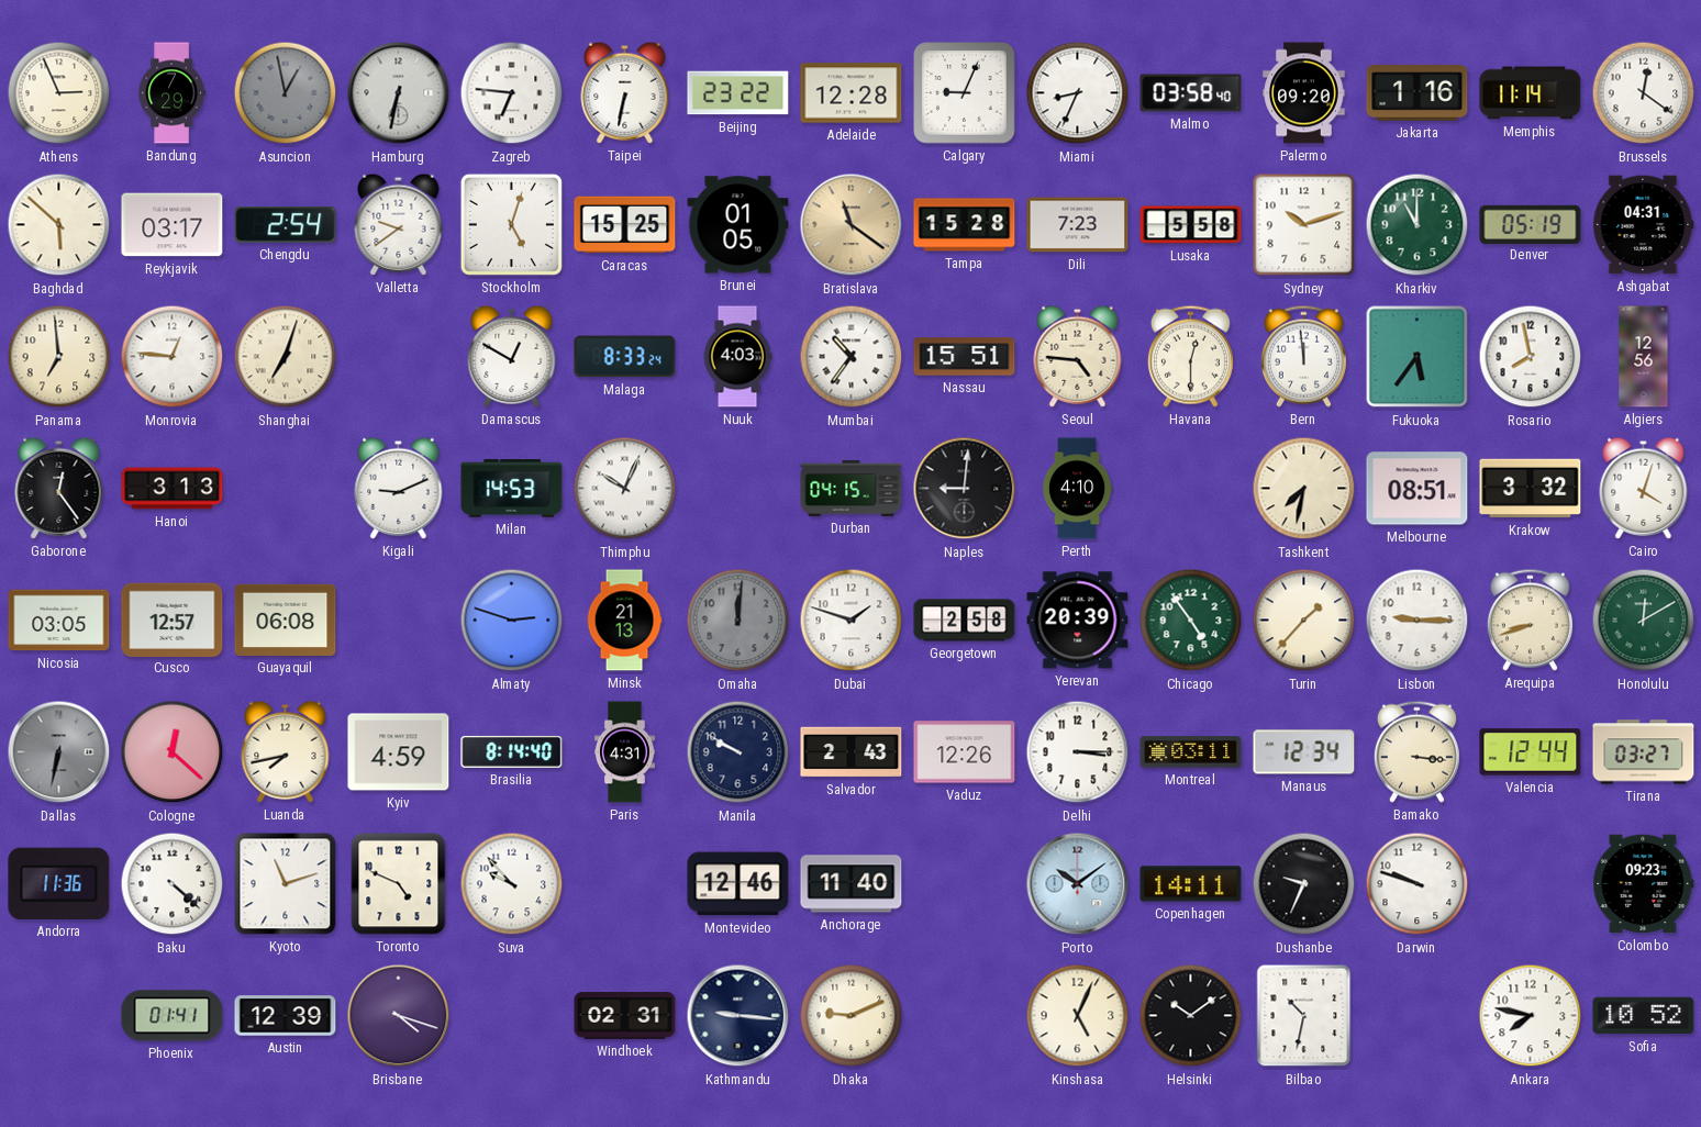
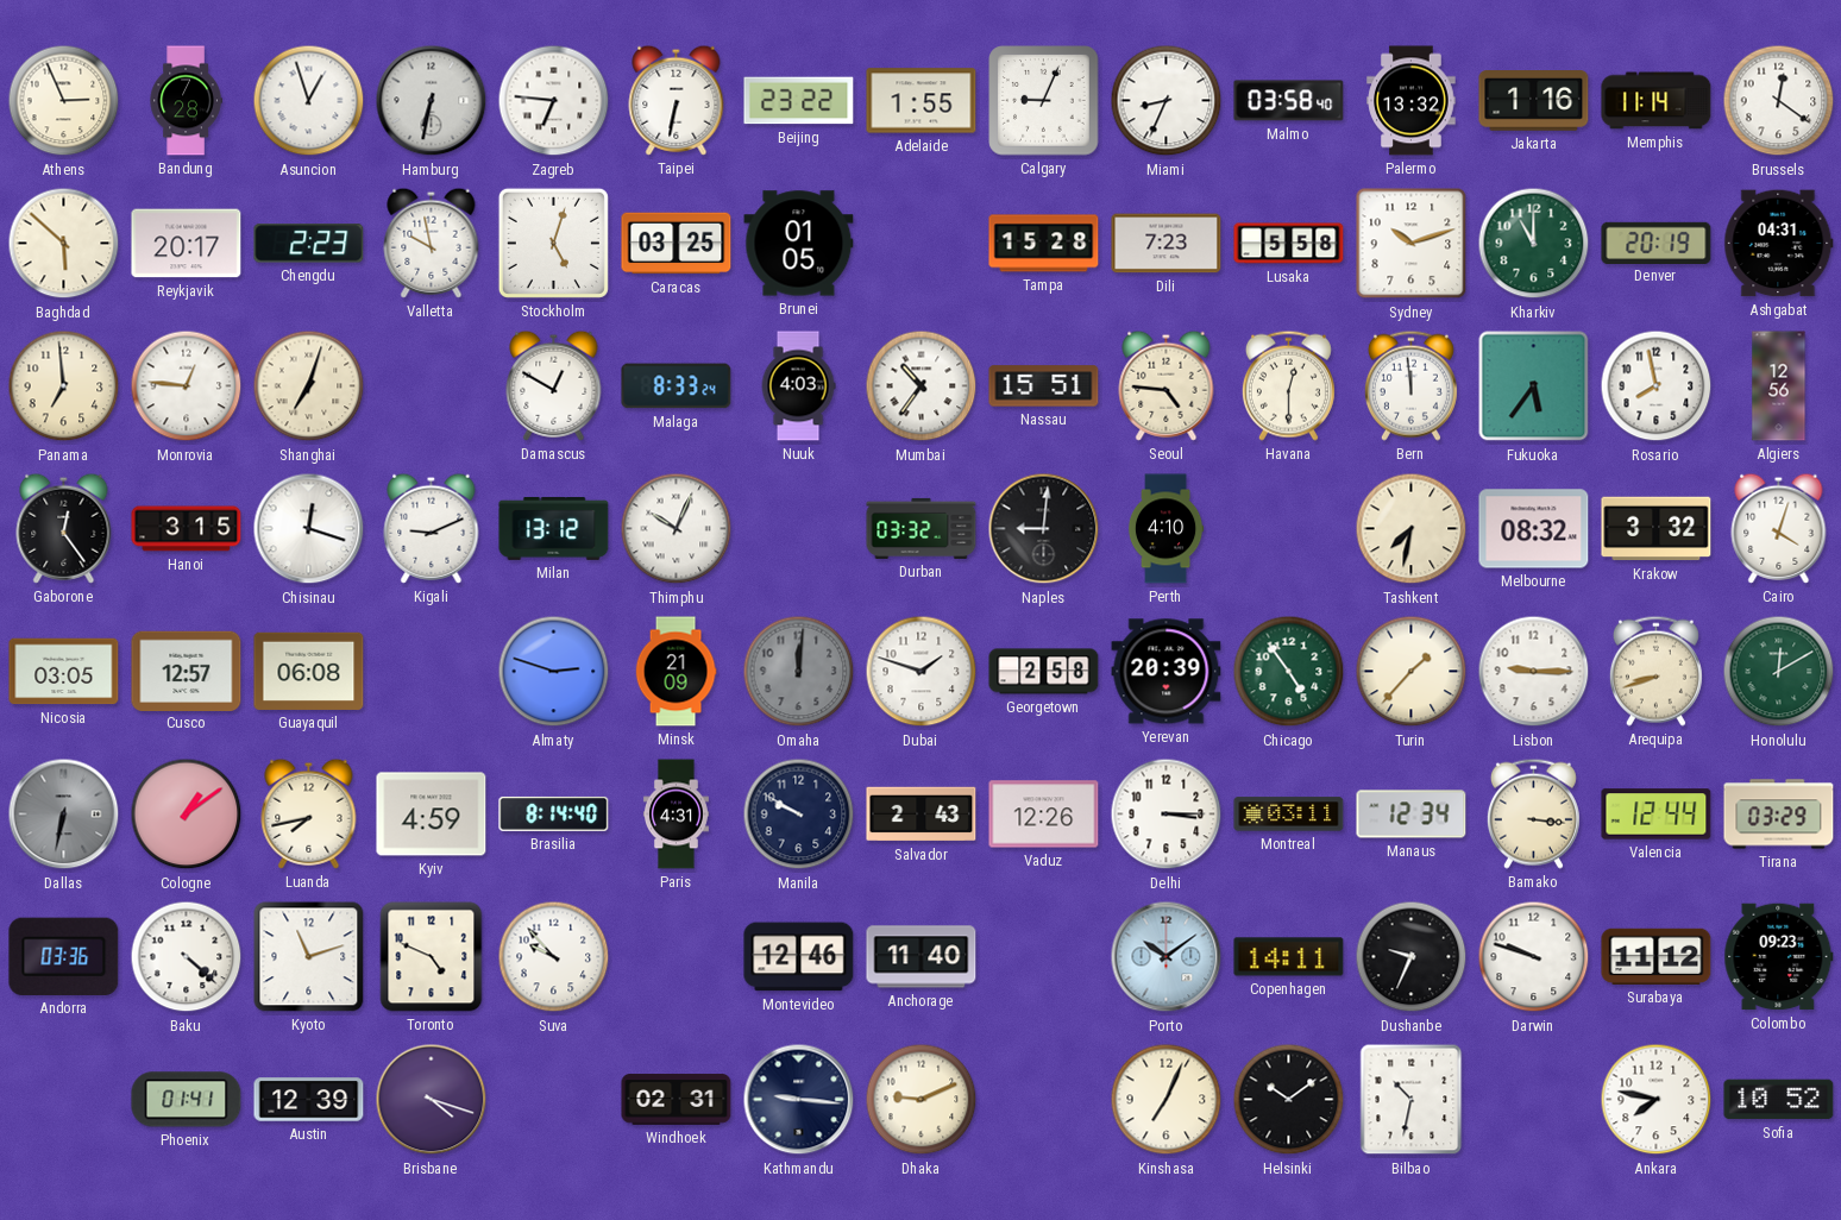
Bandung: 7:29 -> 7:28
Asuncion: 12:58 -> 12:57
Asuncion dial: grey -> white
Adelaide: 12:28 -> 1:55
Palermo: 09:20 -> 13:32
Reykjavik: 03:17 -> 20:17
Chengdu: 2:54 -> 2:23
Valletta: 9:39 -> 9:58
Caracas: 15:25 -> 03:25
Bratislava: 11:21 -> none
Denver: 05:19 -> 20:19
Hanoi: 3:13 -> 3:15
Chisinau: none -> 12:18
Milan: 14:53 -> 13:12
Durban: 04:15 -> 03:32
Melbourne: 08:51 -> 08:32
Minsk: 21:13 -> 21:09
Cologne: 12:22 -> 1:09
Tirana: 03:27 -> 03:29
Andorra: 11:36 -> 03:36
Surabaya: none -> 11:12
Kinshasa: 5:04 -> 7:04
